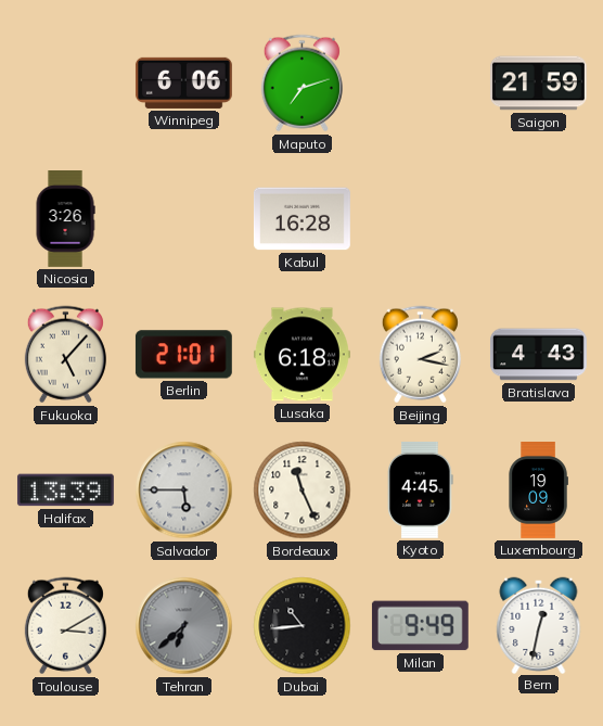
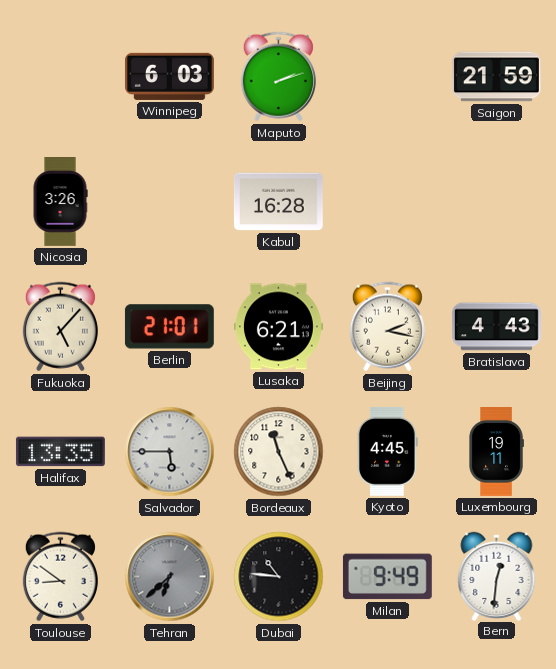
Winnipeg: 6:06 -> 6:03
Maputo: 7:12 -> 2:12
Lusaka: 6:18 -> 6:21
Halifax: 13:39 -> 13:35
Luxembourg: 19:09 -> 19:11
Toulouse: 3:10 -> 8:51
Dubai: 10:44 -> 10:46
Bern: 12:32 -> 12:31
